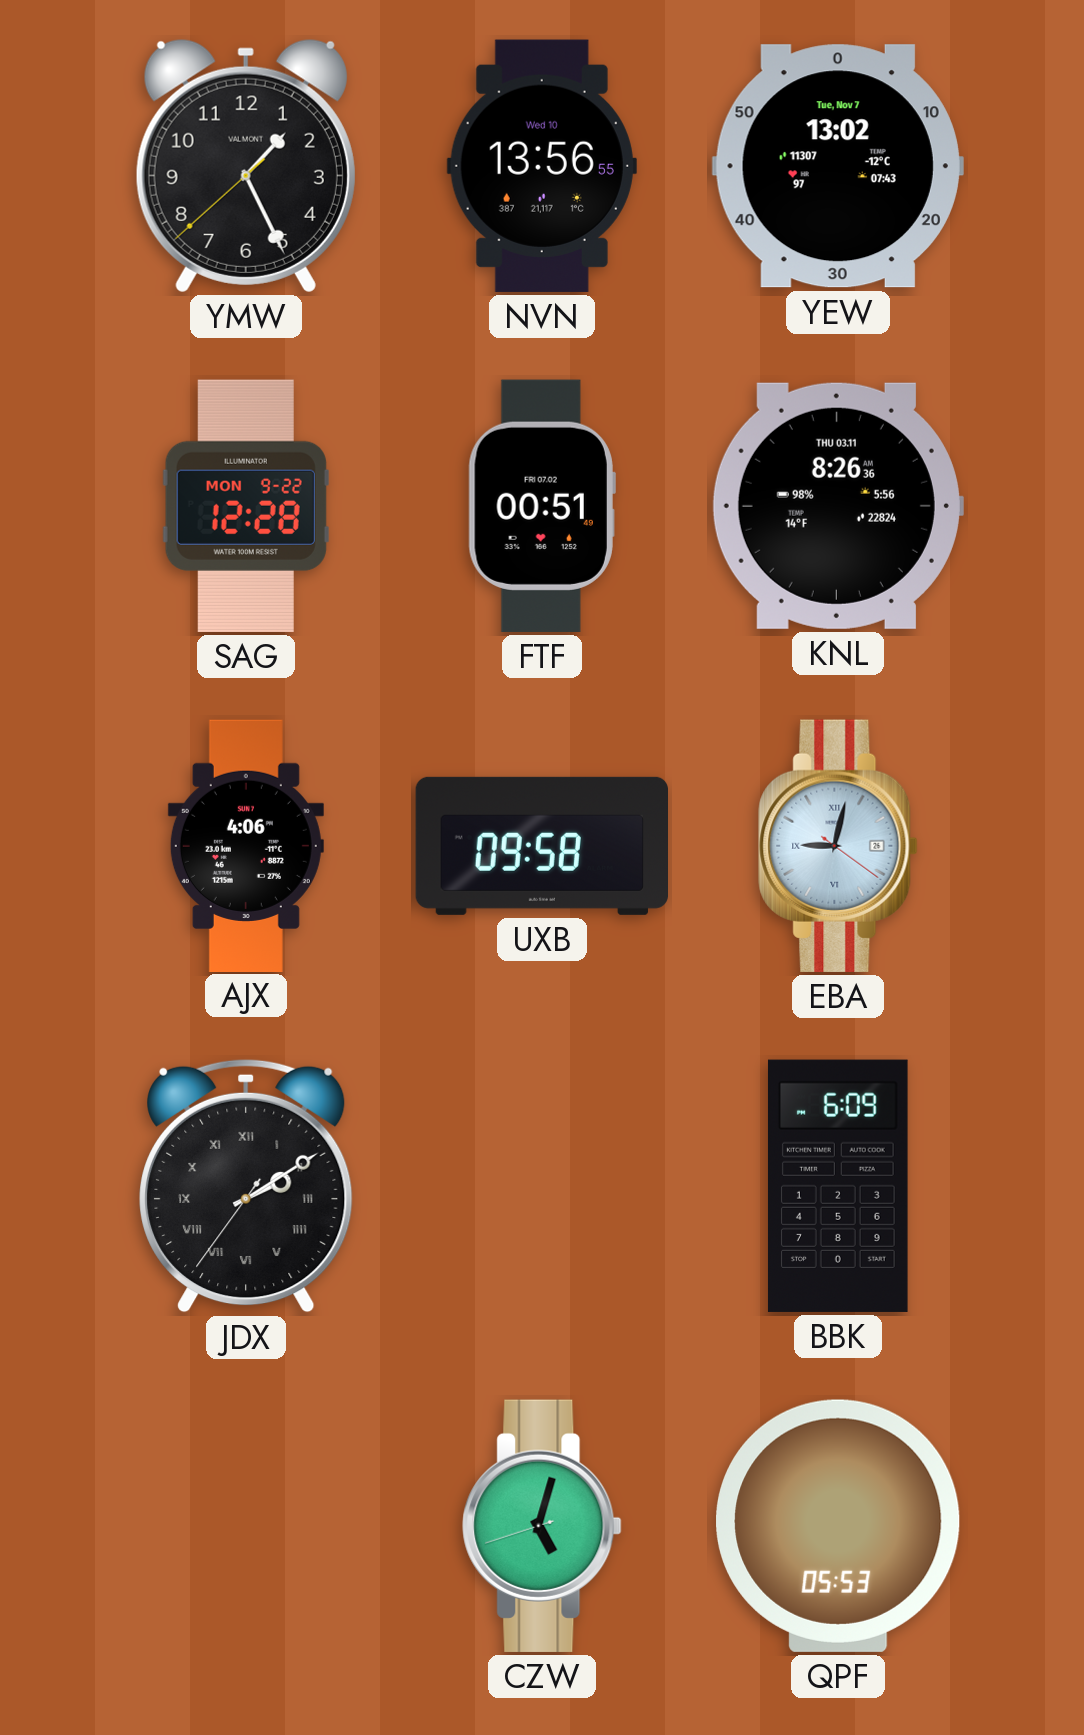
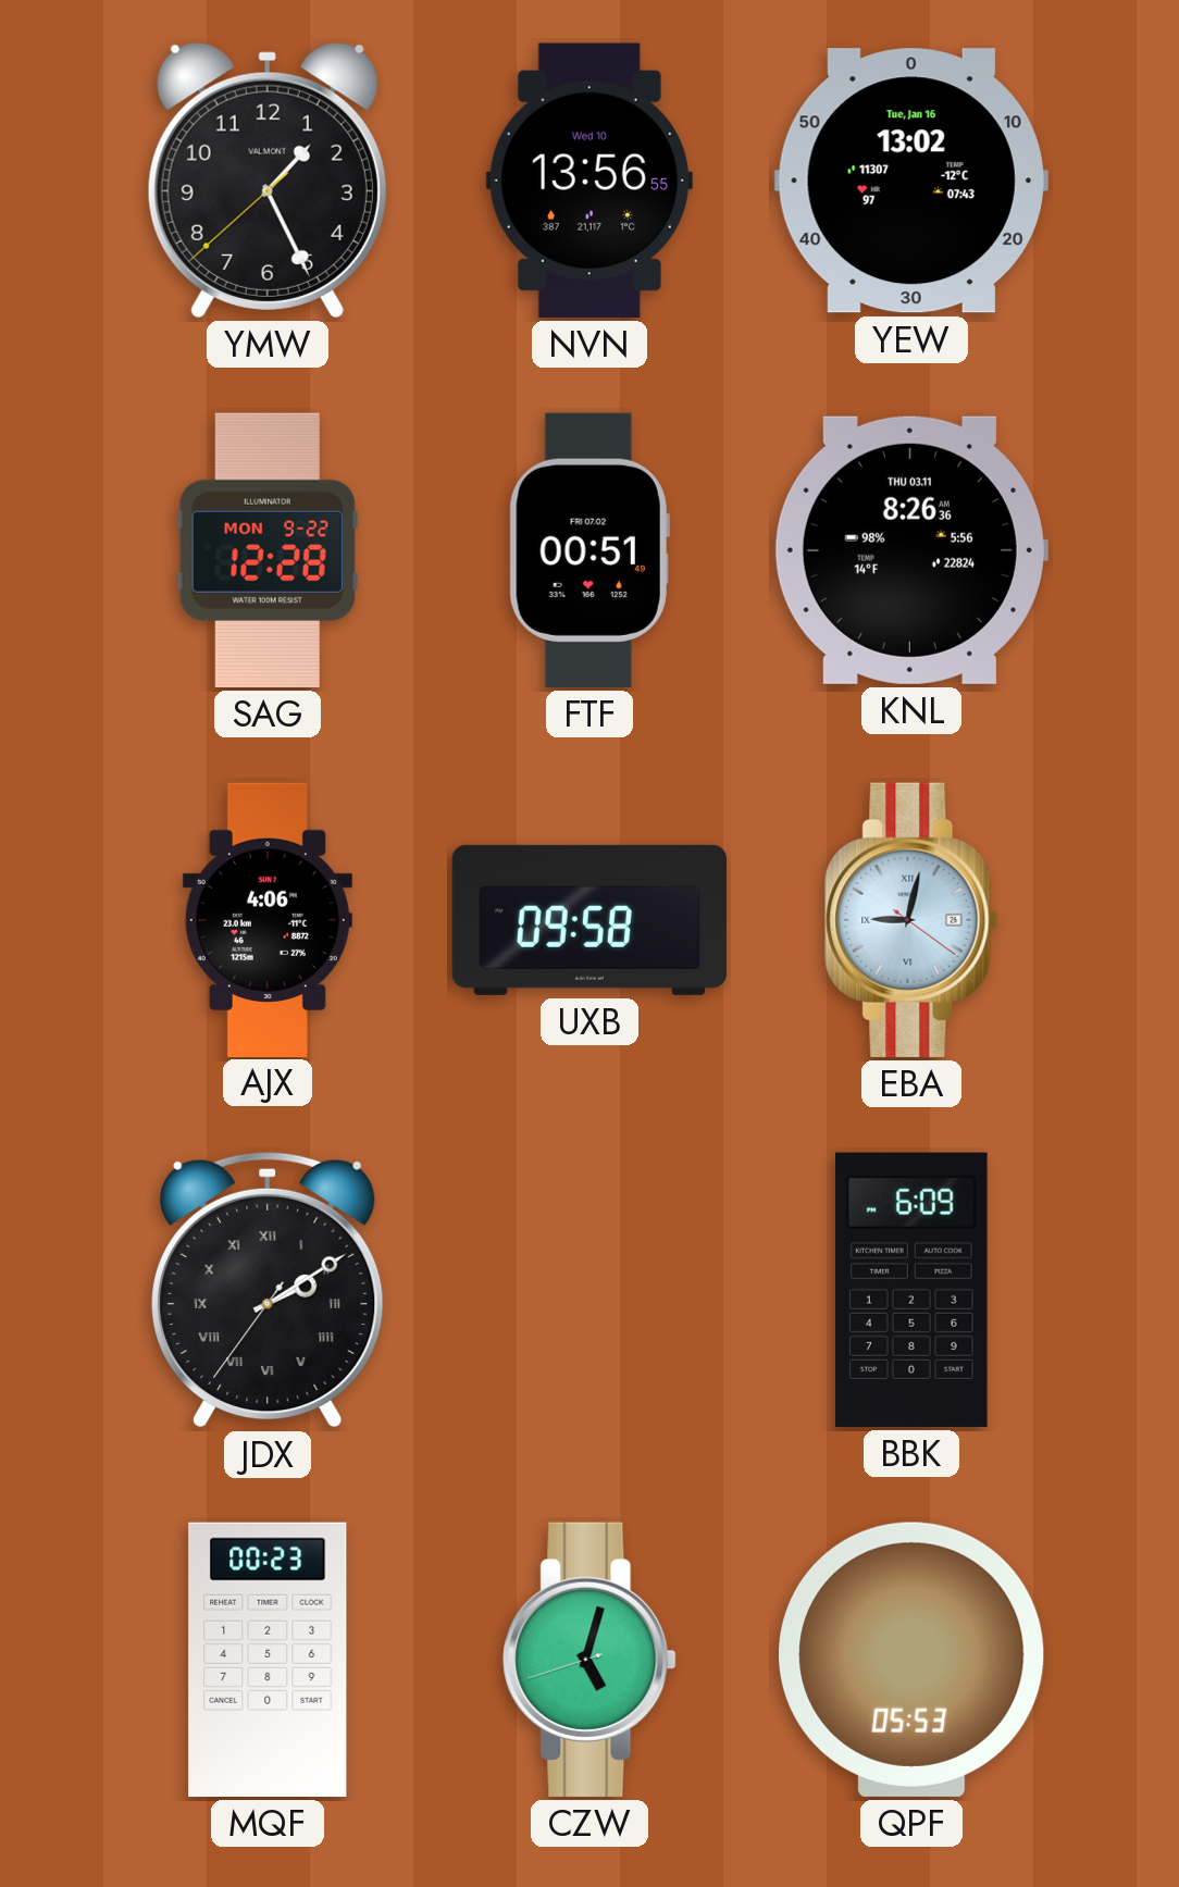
YEW date: Tue, Nov 7 -> Tue, Jan 16
MQF: none -> 00:23
